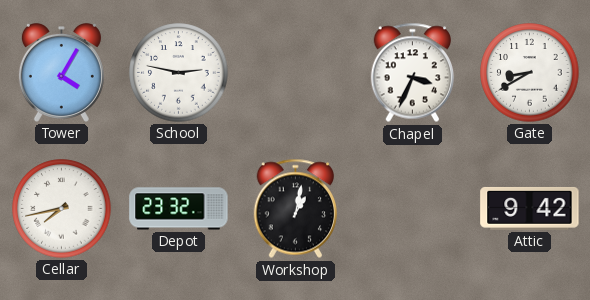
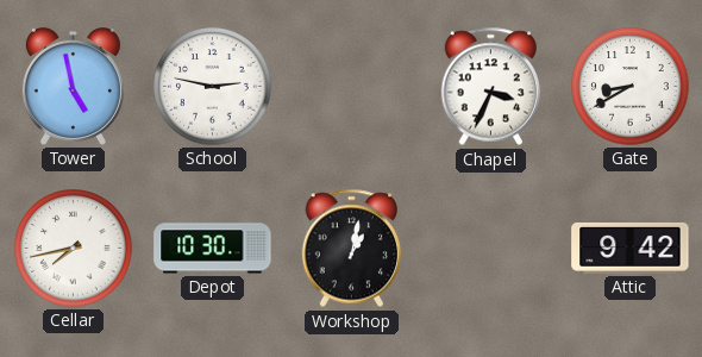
Tower: 4:05 -> 4:58
Depot: 23:32 -> 10:30
